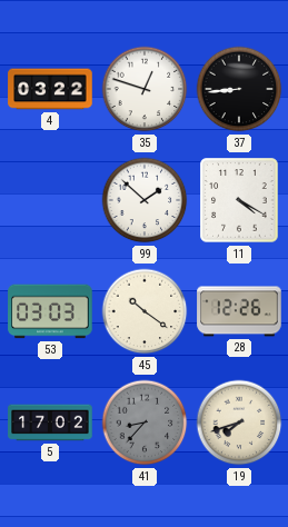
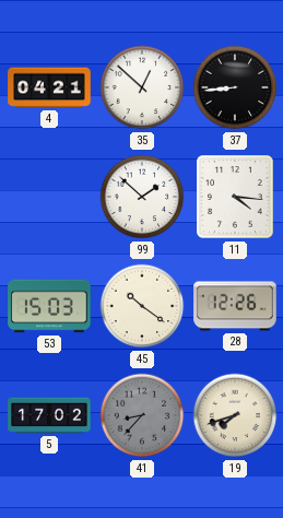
4: 03:22 -> 04:21
35: 12:48 -> 12:52
11: 4:20 -> 4:16
53: 03:03 -> 15:03
